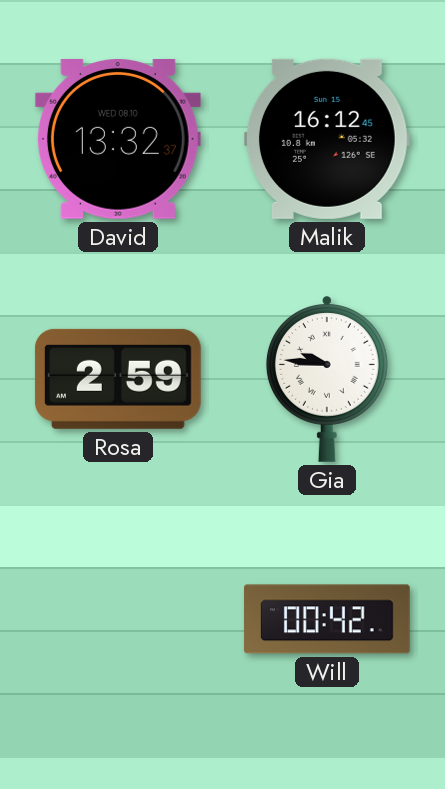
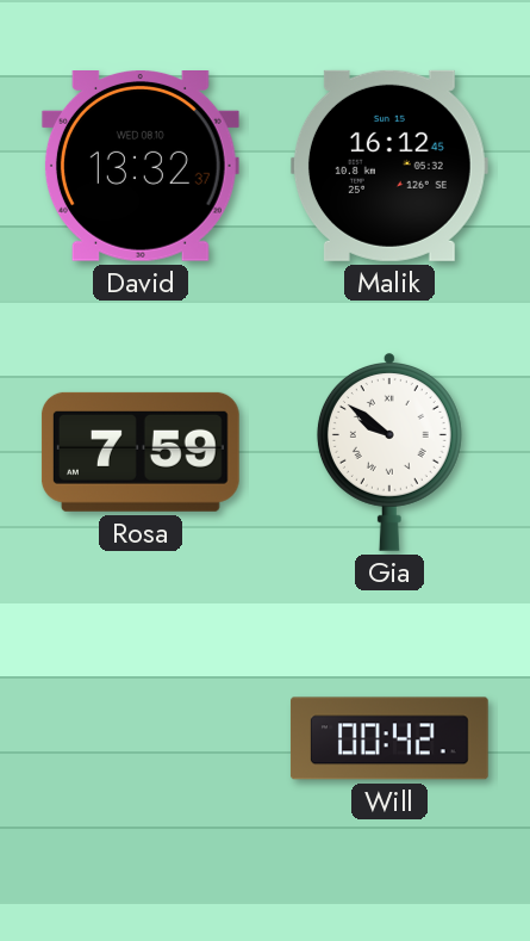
Rosa: 2:59 -> 7:59
Gia: 9:46 -> 9:51
